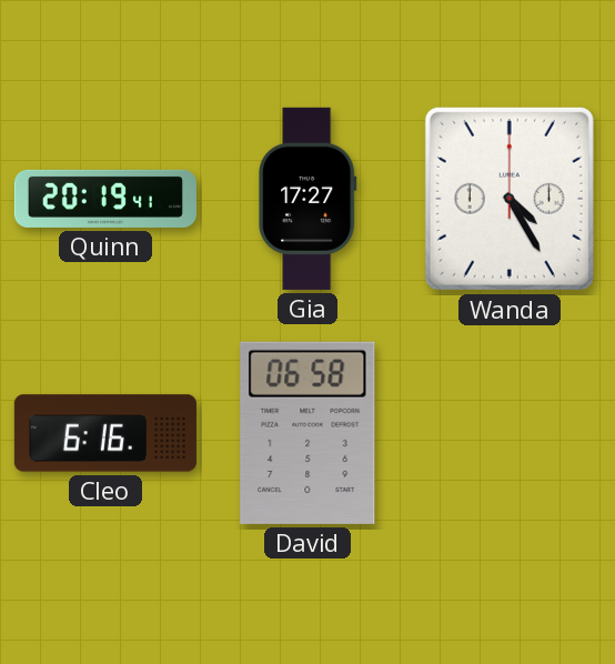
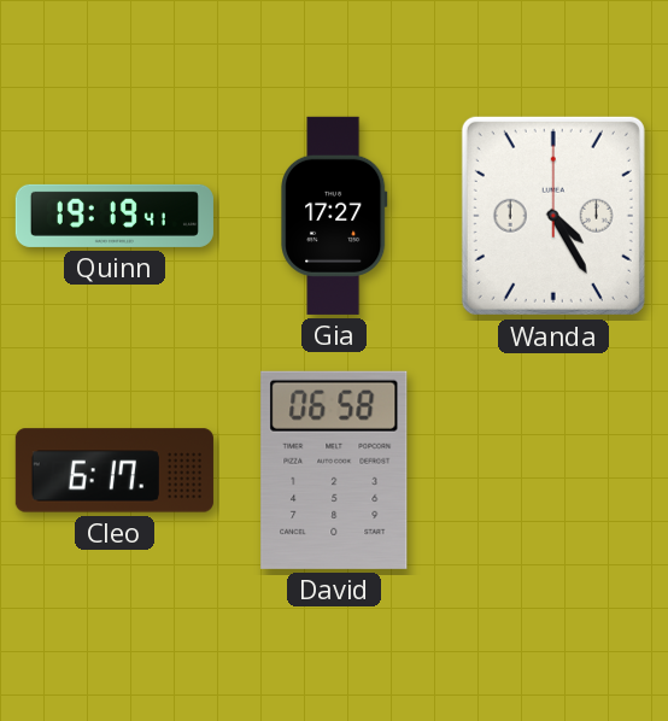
Quinn: 20:19 -> 19:19
Cleo: 6:16 -> 6:17
